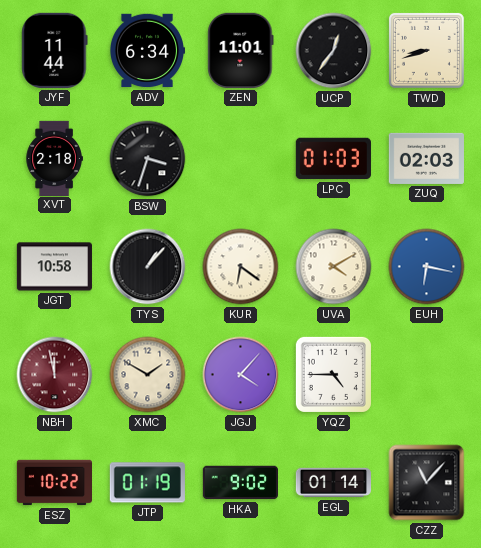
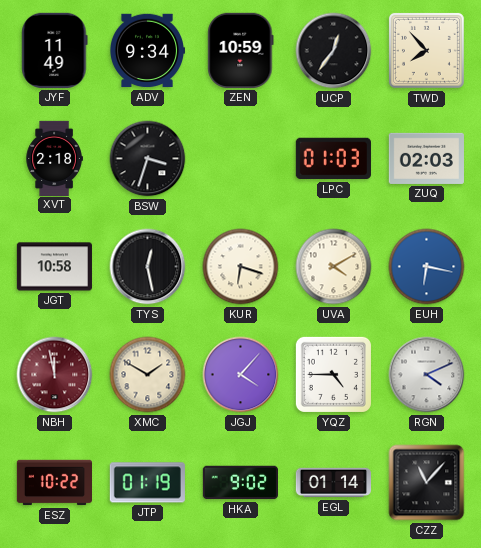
JYF: 11:44 -> 11:49
ADV: 6:34 -> 9:34
ZEN: 11:01 -> 10:59
TWD: 8:42 -> 7:53
TYS: 1:07 -> 12:28
KUR: 6:21 -> 6:18
RGN: none -> 4:11
